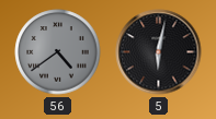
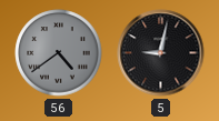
5: 6:02 -> 9:02
